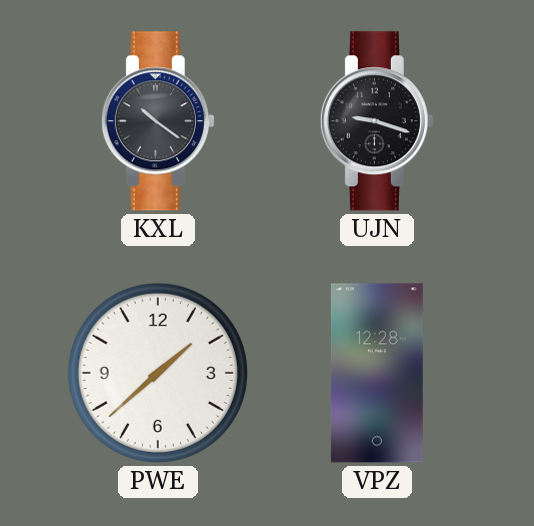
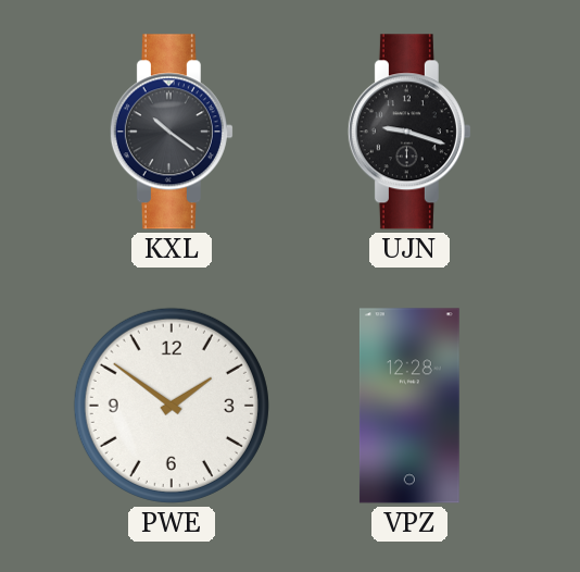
PWE: 1:38 -> 1:51
